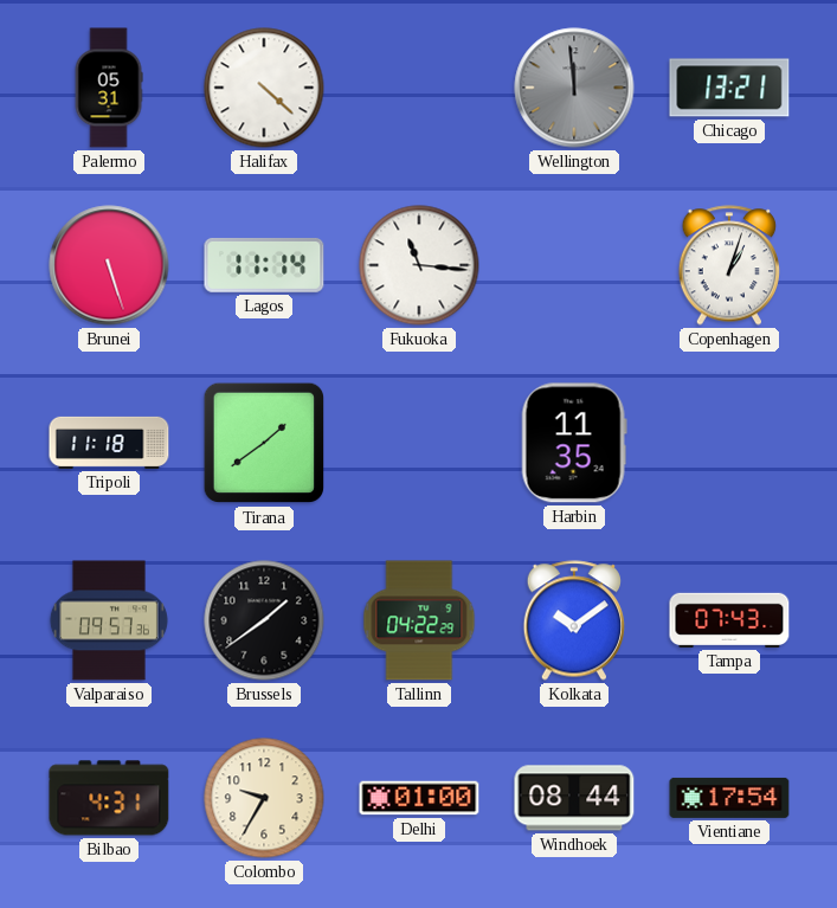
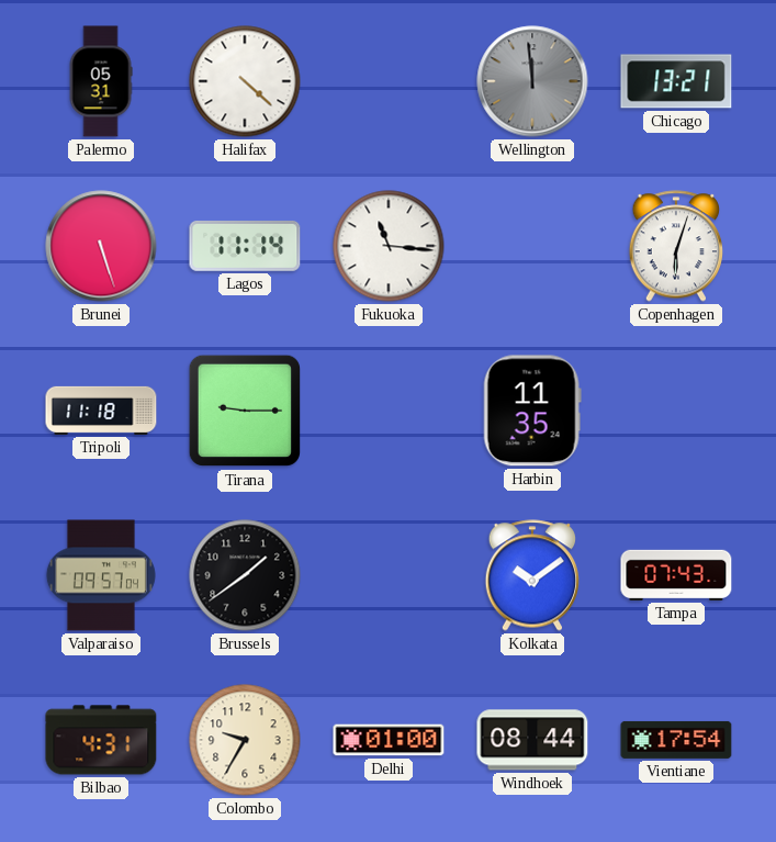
Copenhagen: 1:03 -> 6:03
Tirana: 1:39 -> 9:15
Valparaiso: 09:57:36 -> 09:57:04
Tallinn: 04:22 -> none
